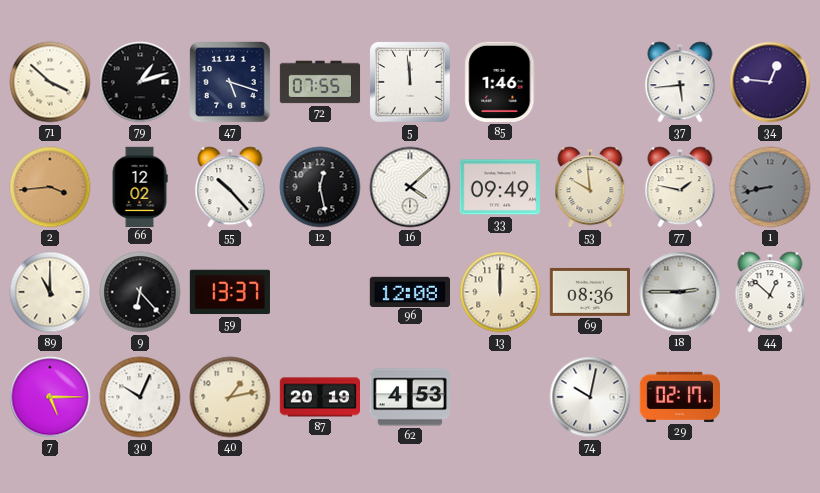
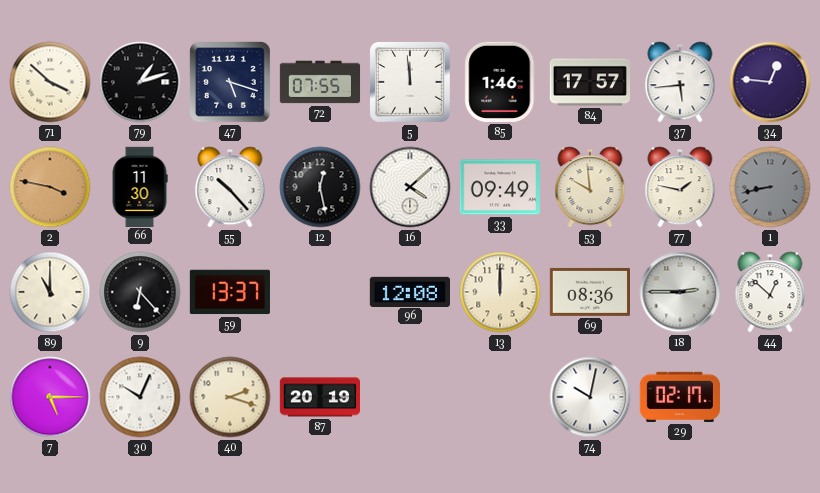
84: none -> 17:57
2: 3:44 -> 3:47
66: 12:02 -> 11:30
40: 1:13 -> 2:18
62: 4:53 -> none
